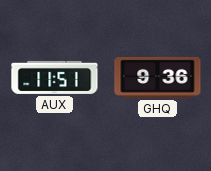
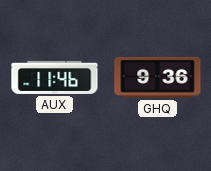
AUX: 11:51 -> 11:46
